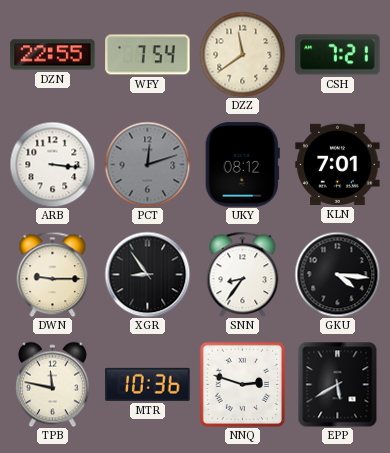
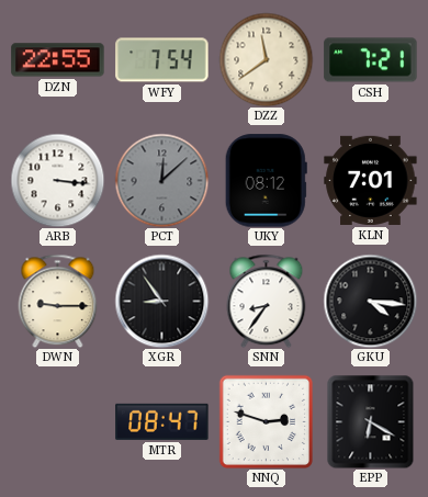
PCT: 12:12 -> 12:08
TPB: 11:47 -> none
MTR: 10:36 -> 08:47
EPP: 5:40 -> 6:20
